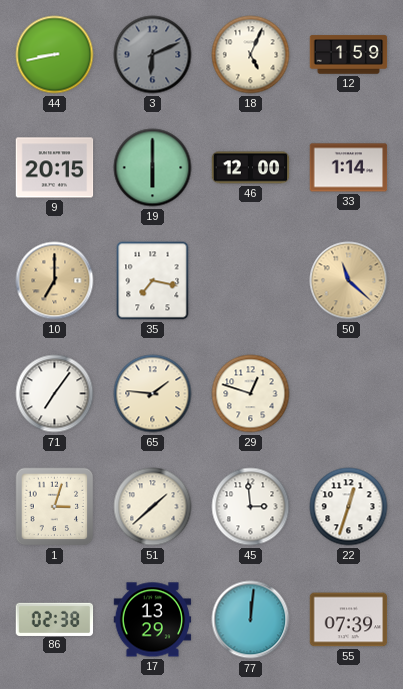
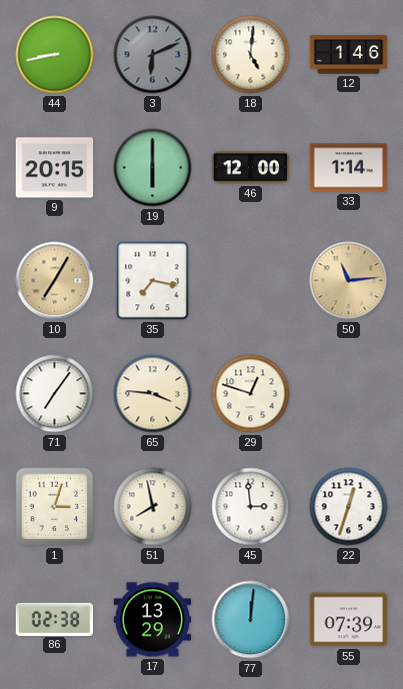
18: 5:04 -> 5:01
12: 1:59 -> 1:46
10: 7:00 -> 7:05
50: 11:22 -> 11:14
65: 1:46 -> 3:46
51: 1:38 -> 7:58
